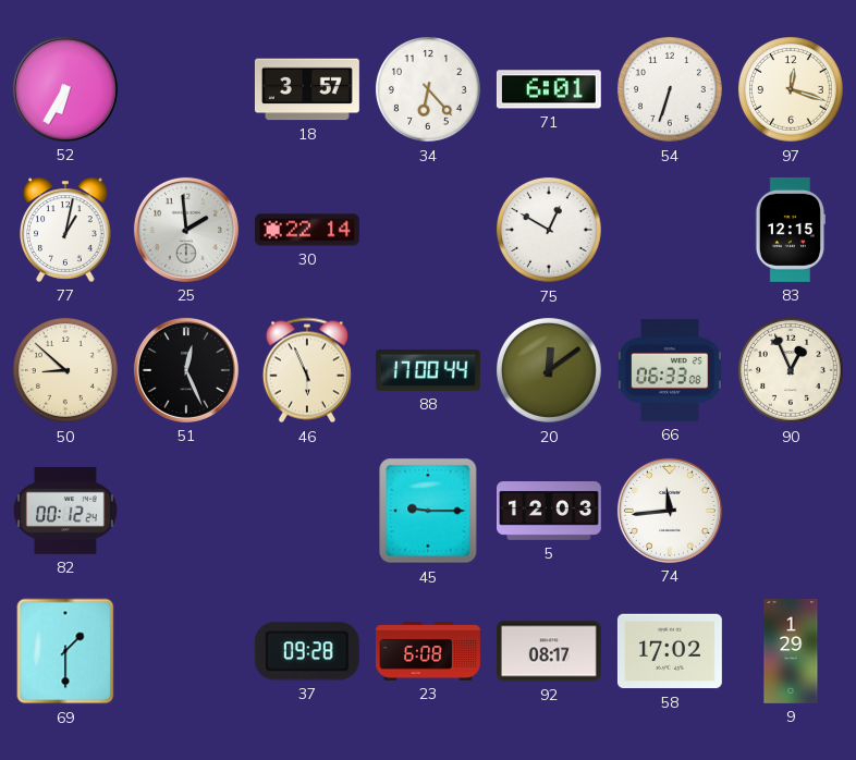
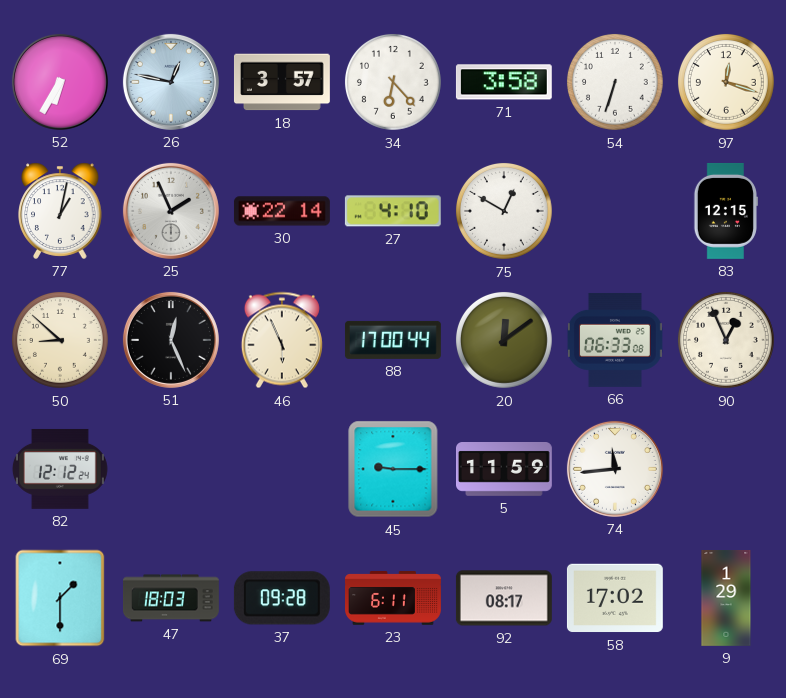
26: none -> 12:47
71: 6:01 -> 3:58
25: 1:59 -> 1:56
27: none -> 4:10
82: 00:12 -> 12:12
5: 12:03 -> 11:59
47: none -> 18:03
23: 6:08 -> 6:11
